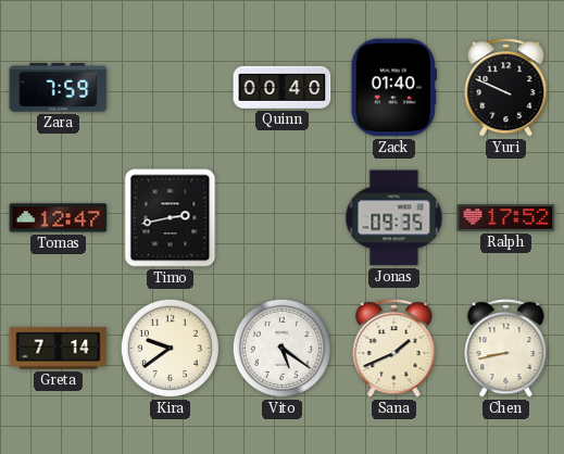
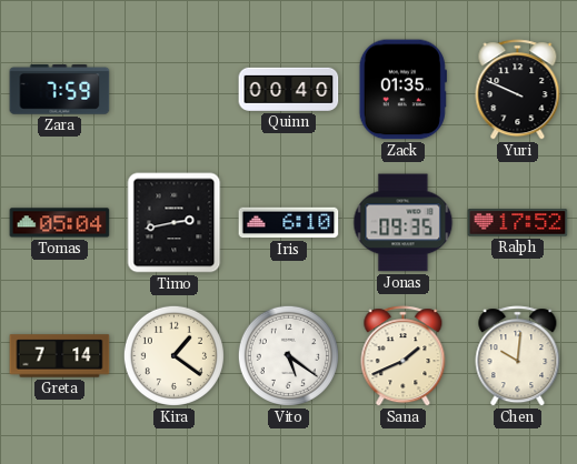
Zack: 01:40 -> 01:35
Tomas: 12:47 -> 05:04
Iris: none -> 6:10
Kira: 9:39 -> 1:21
Chen: 8:43 -> 10:01
